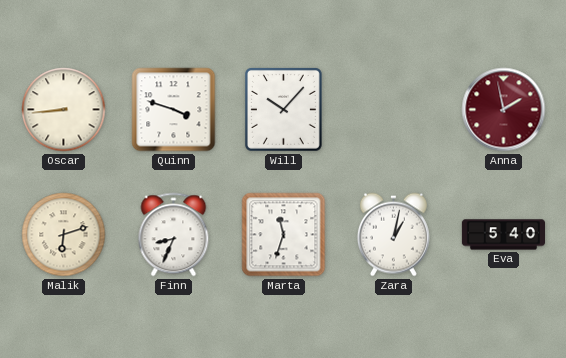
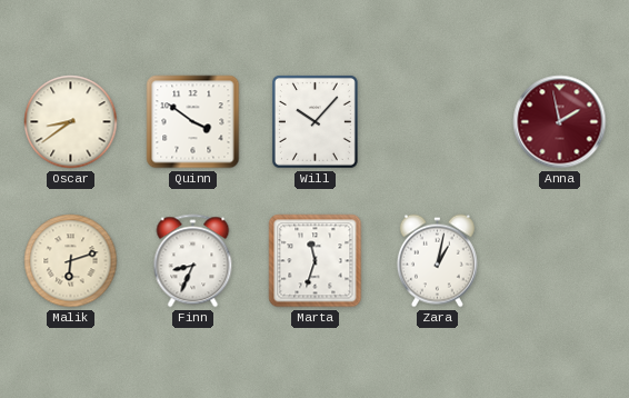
Oscar: 8:44 -> 8:39
Quinn: 3:48 -> 3:51
Eva: 5:40 -> none
